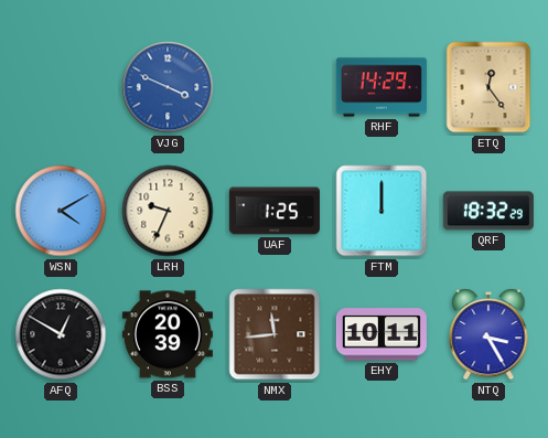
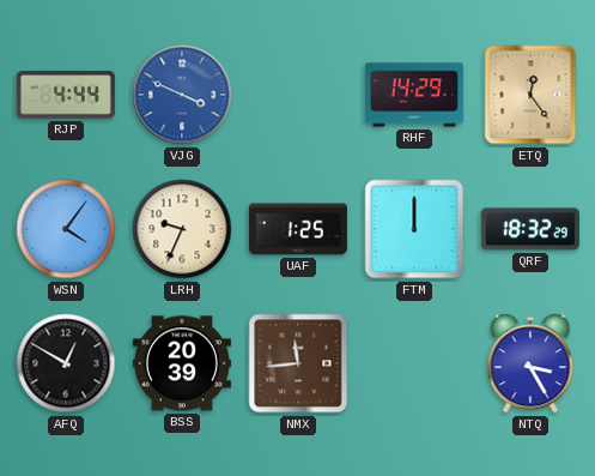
RJP: none -> 4:44
WSN: 4:10 -> 4:06
EHY: 10:11 -> none
